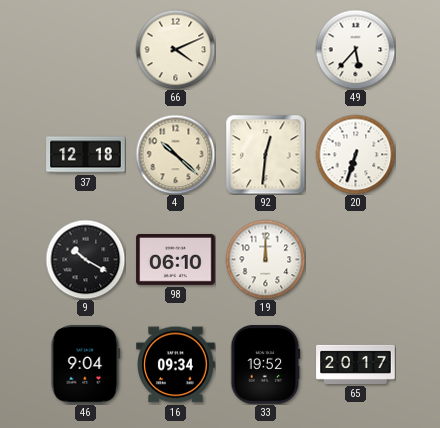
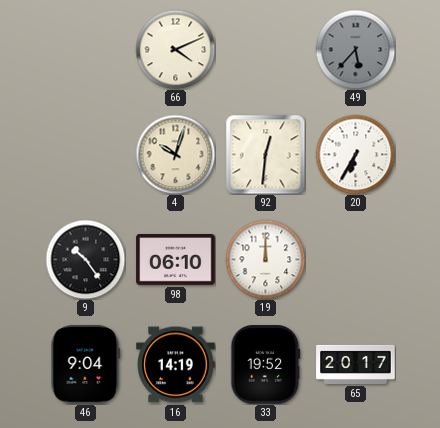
49 dial: white -> grey
37: 12:18 -> none
4: 10:22 -> 10:03
20: 6:33 -> 6:35
9: 10:20 -> 10:24
16: 09:34 -> 14:19
